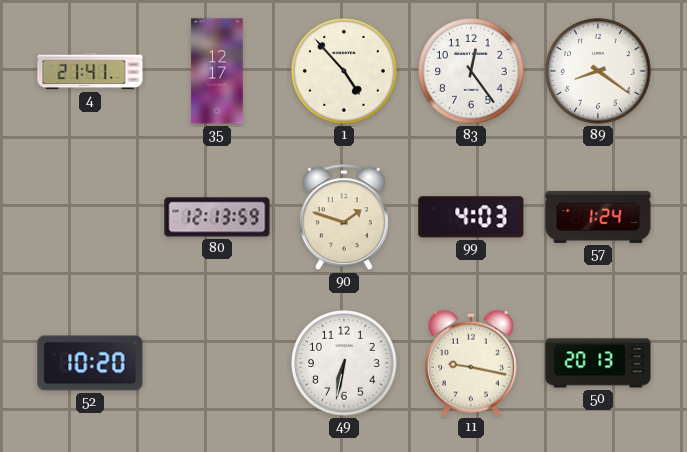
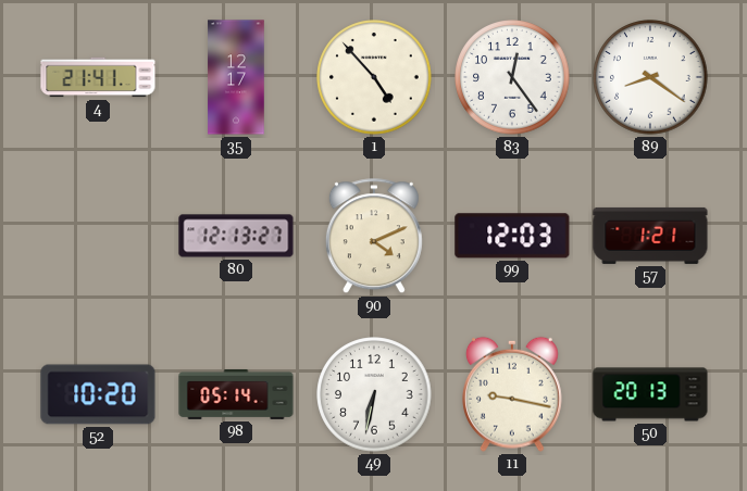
80: 12:13:59 -> 12:13:27
90: 1:48 -> 4:11
99: 4:03 -> 12:03
57: 1:24 -> 1:21
98: none -> 05:14
